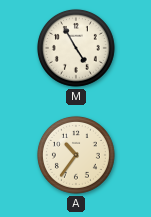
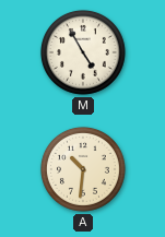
A: 10:36 -> 10:31
